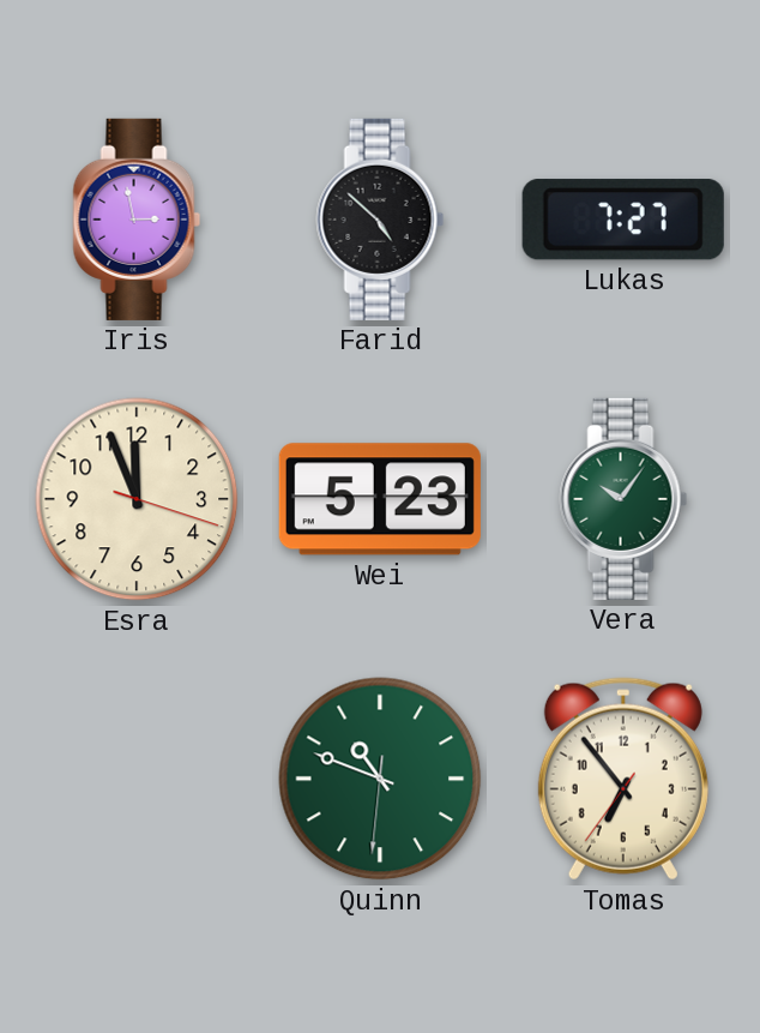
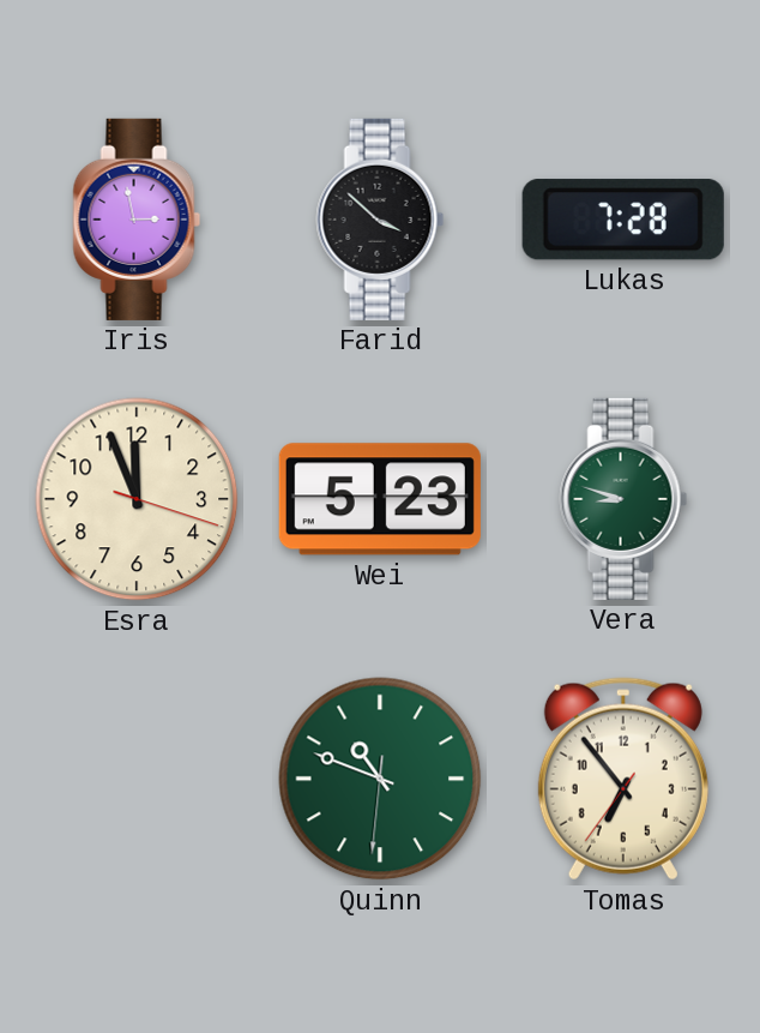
Farid: 4:52 -> 3:52
Lukas: 7:27 -> 7:28
Vera: 10:06 -> 8:48
